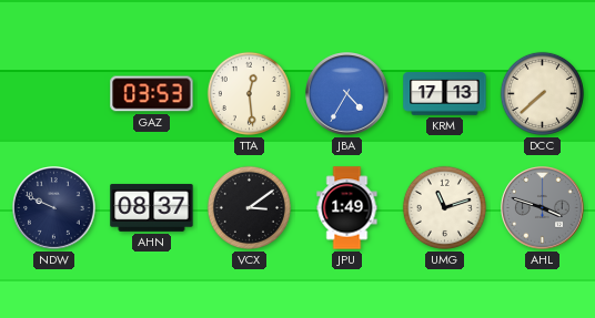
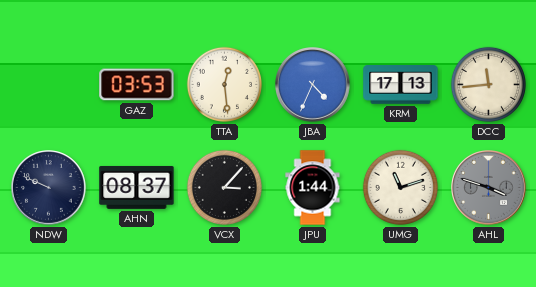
JBA: 4:35 -> 4:34
DCC: 7:38 -> 11:44
VCX: 3:09 -> 3:07
JPU: 1:49 -> 1:44
